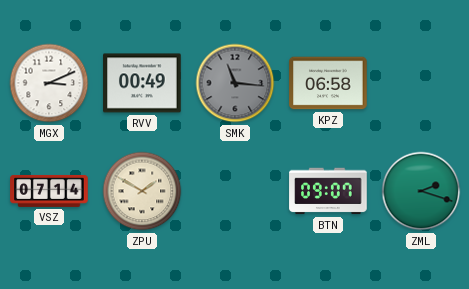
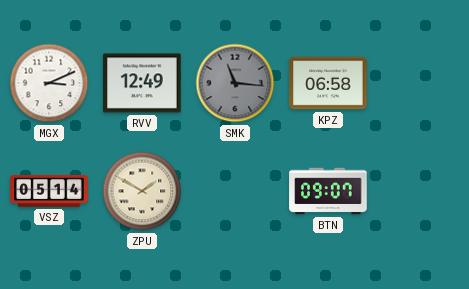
RVV: 00:49 -> 12:49
VSZ: 07:14 -> 05:14
ZML: 2:18 -> none
